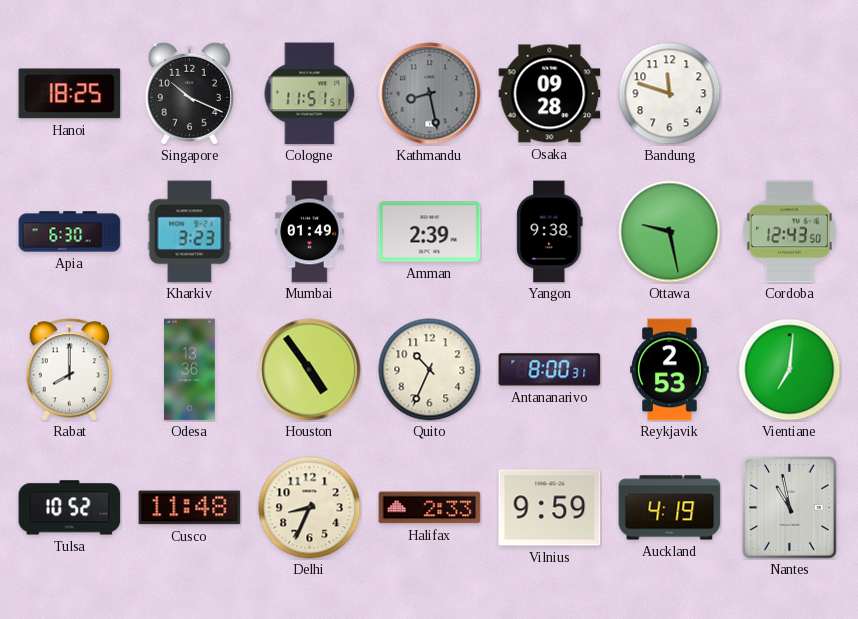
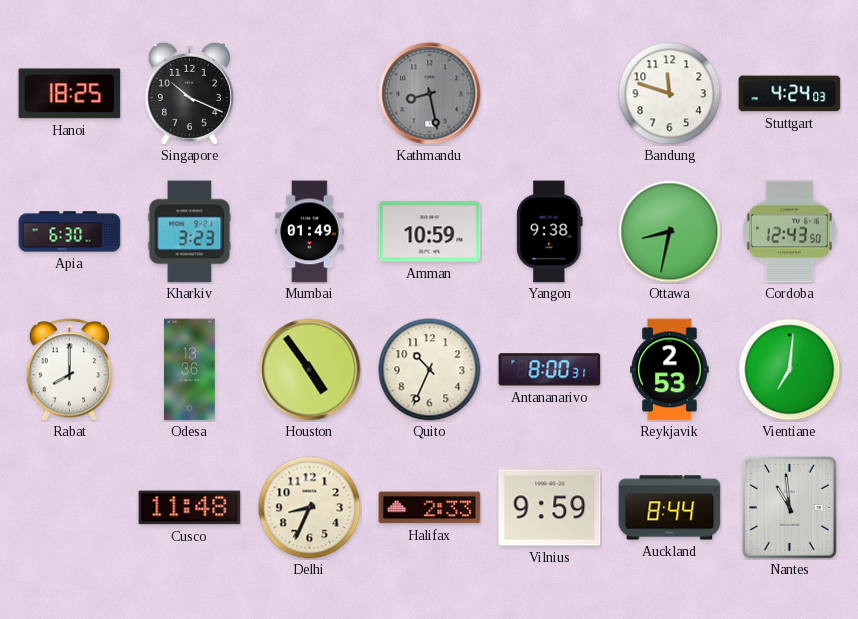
Cologne: 11:51 -> none
Osaka: 09:28 -> none
Stuttgart: none -> 4:24
Amman: 2:39 -> 10:59
Ottawa: 9:28 -> 8:32
Tulsa: 10:52 -> none
Auckland: 4:19 -> 8:44
Nantes: 10:58 -> 10:59
